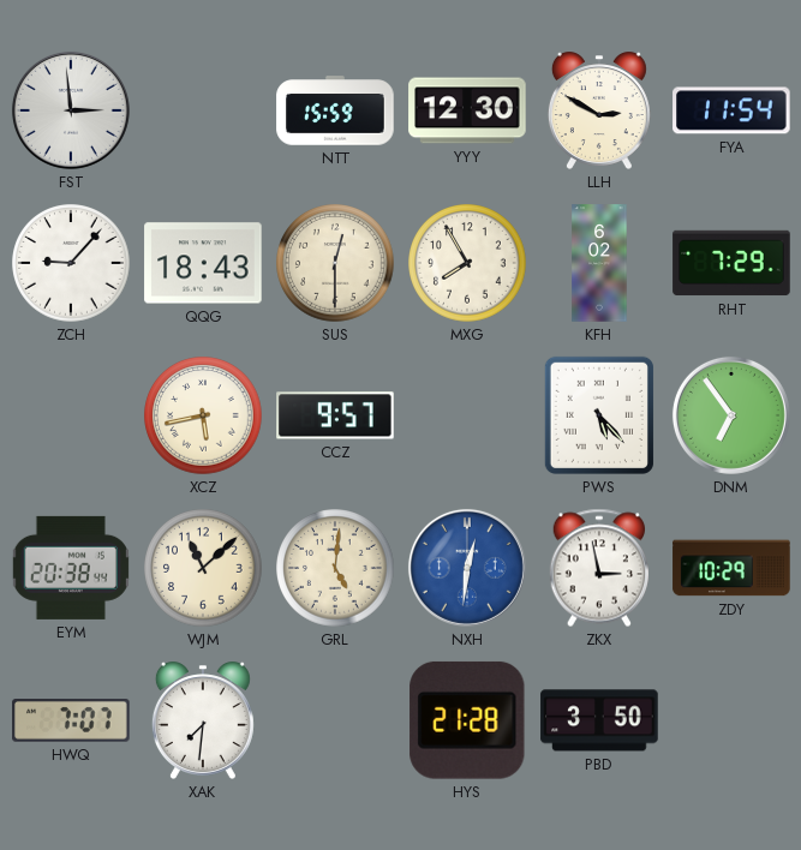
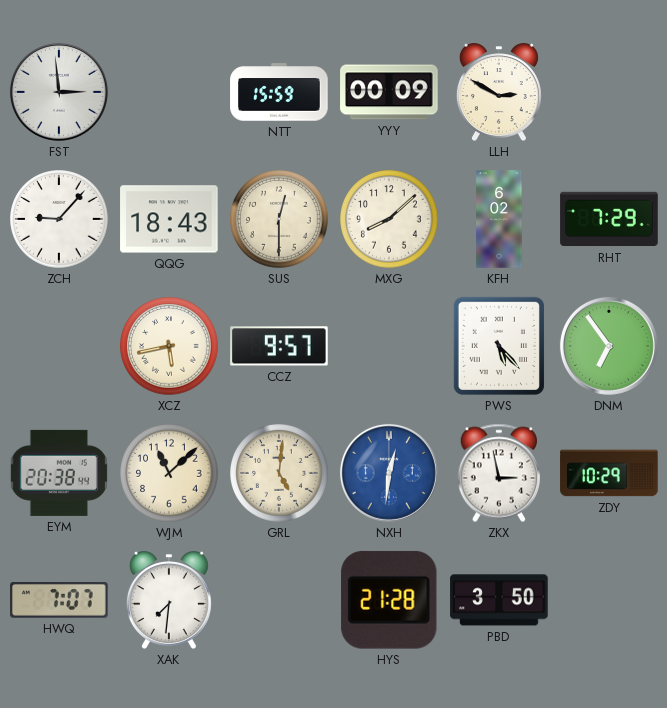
YYY: 12:30 -> 00:09
FYA: 11:54 -> none
MXG: 7:55 -> 8:08
